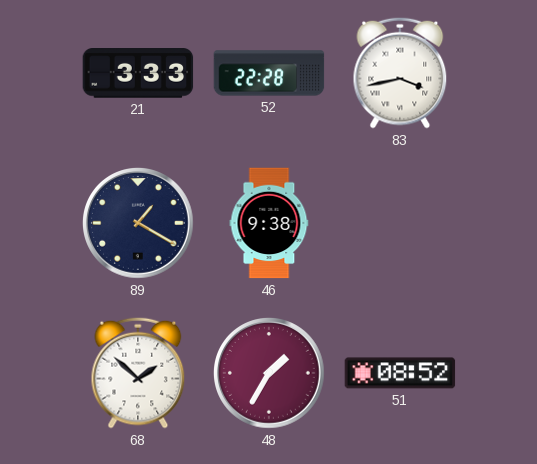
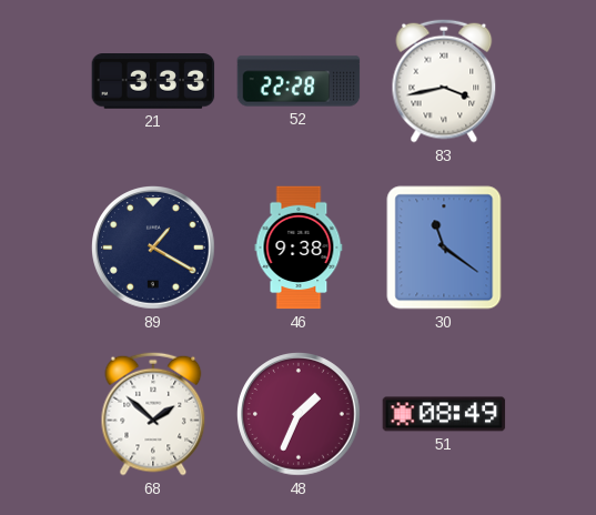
30: none -> 11:21
48: 1:35 -> 1:34
51: 08:52 -> 08:49
